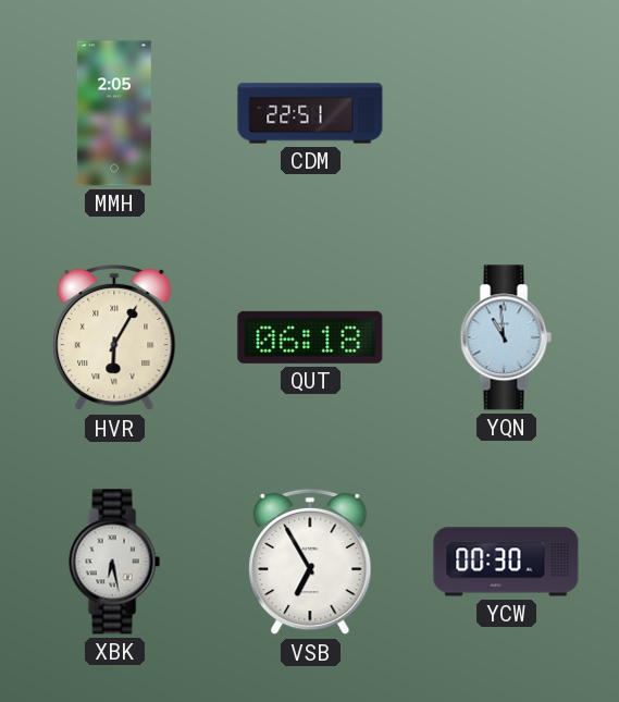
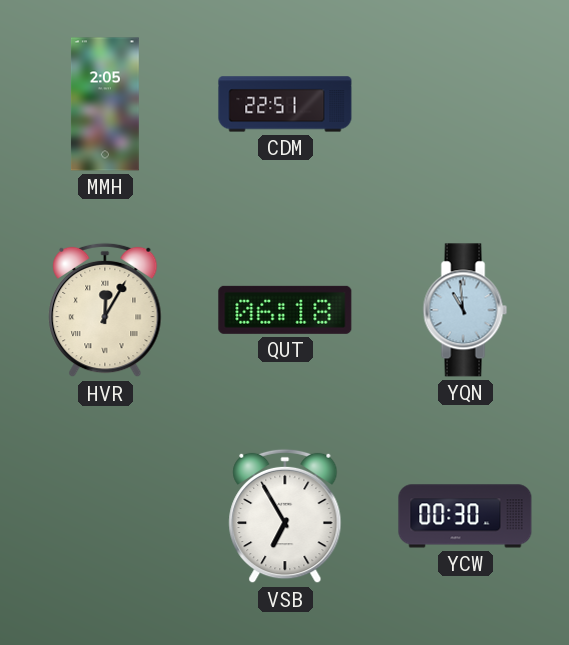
HVR: 6:05 -> 12:05
XBK: 6:28 -> none
